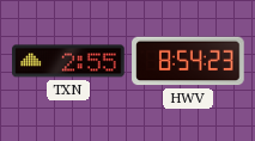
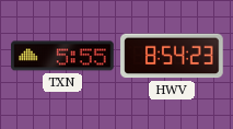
TXN: 2:55 -> 5:55
